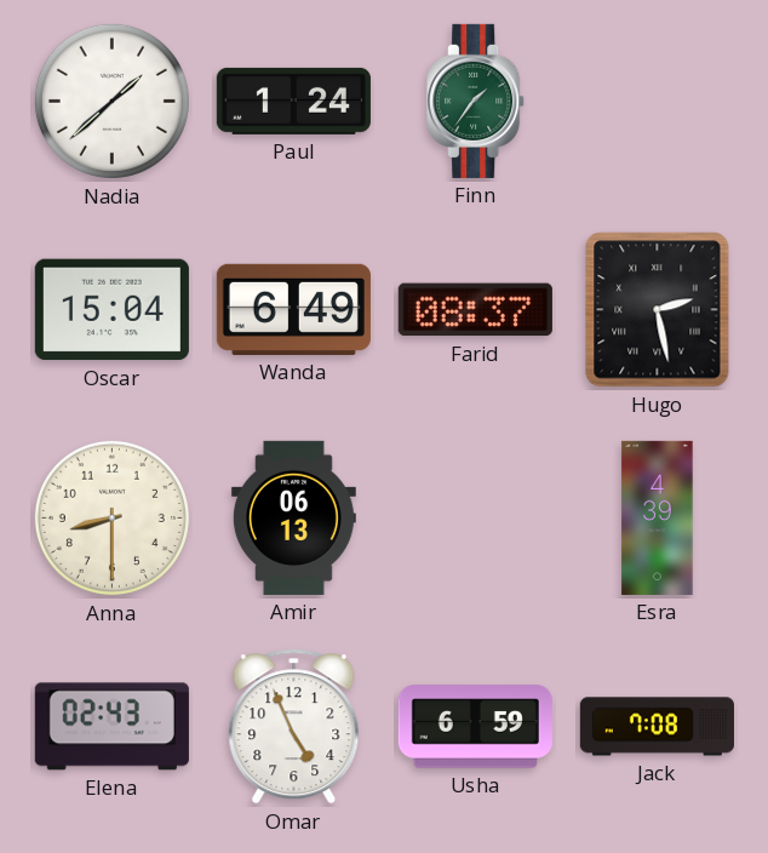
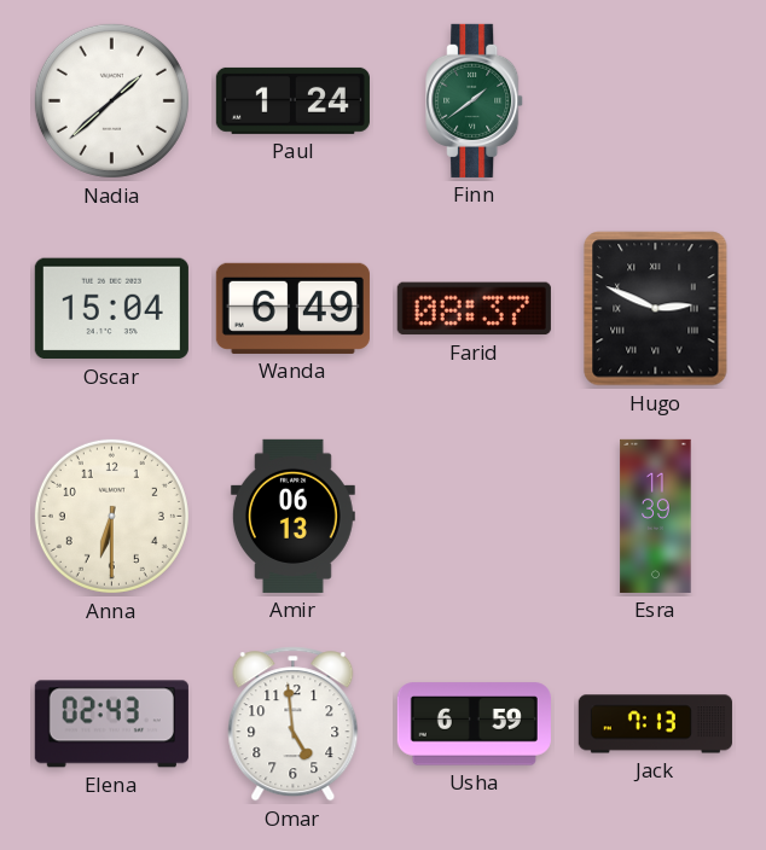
Finn: 1:36 -> 1:39
Hugo: 2:28 -> 2:49
Anna: 8:30 -> 6:30
Esra: 4:39 -> 11:39
Omar: 4:56 -> 4:59
Jack: 7:08 -> 7:13
